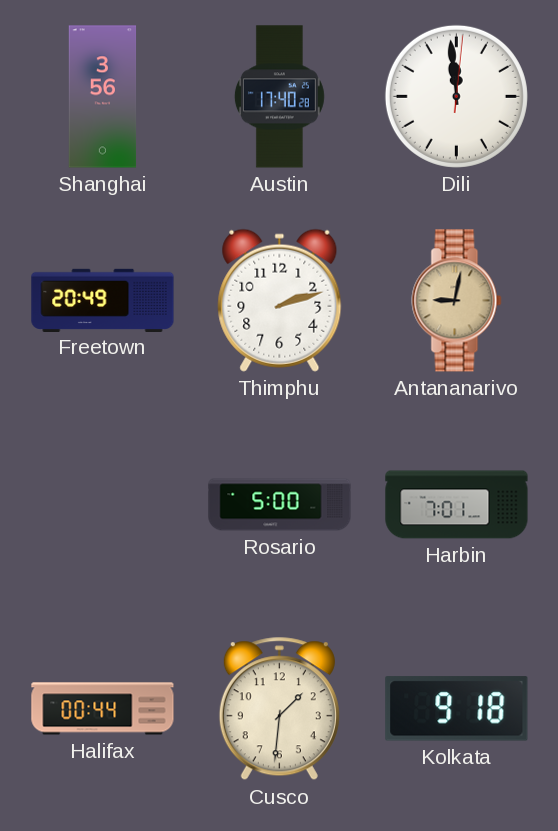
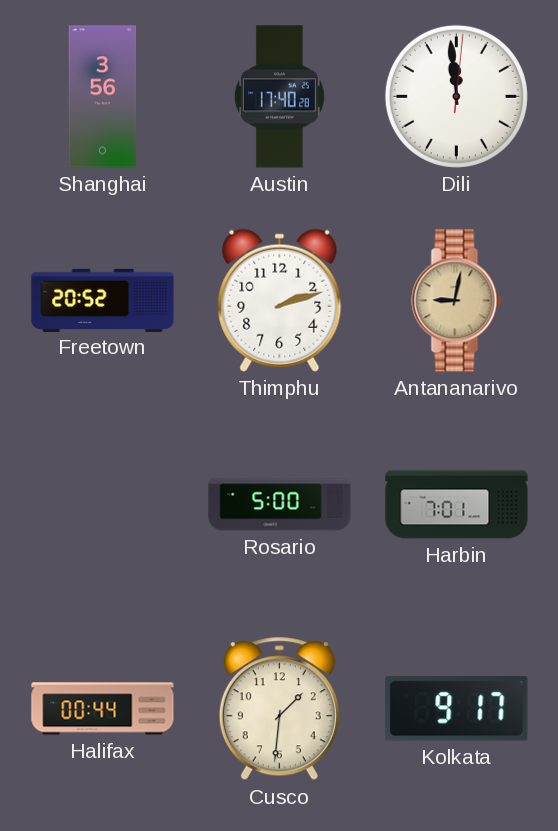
Freetown: 20:49 -> 20:52
Kolkata: 9:18 -> 9:17
